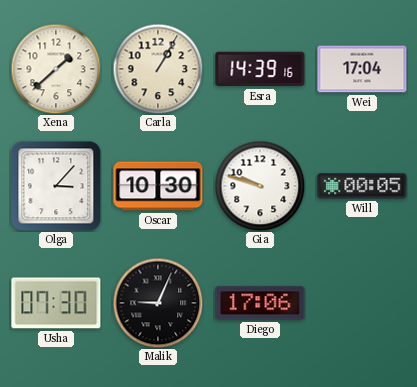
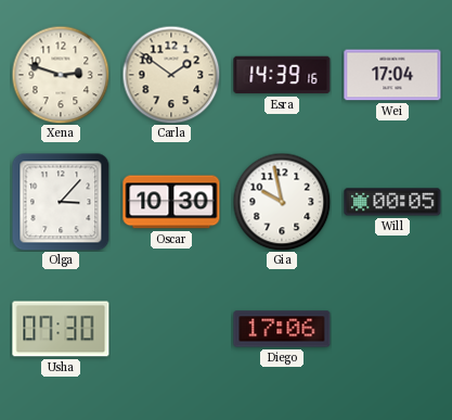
Xena: 1:38 -> 2:48
Carla: 1:05 -> 1:51
Gia: 9:48 -> 9:58
Malik: 9:04 -> none
